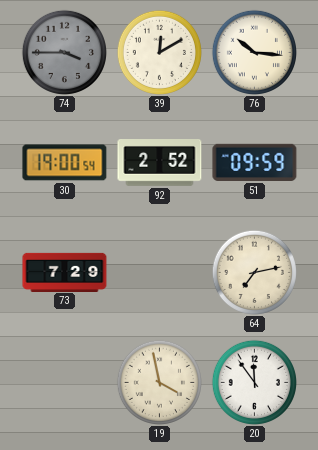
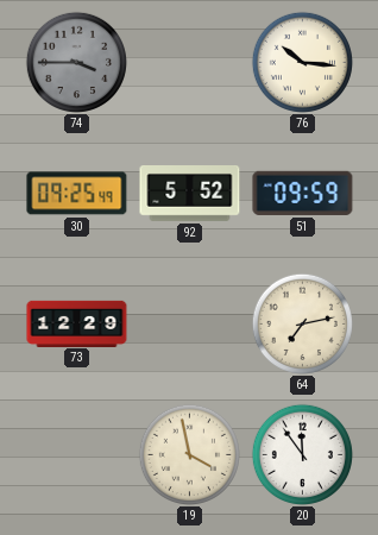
39: 12:10 -> none
30: 19:00 -> 09:25
92: 2:52 -> 5:52
73: 7:29 -> 12:29
